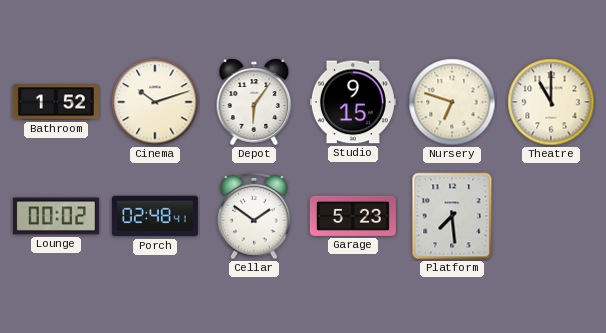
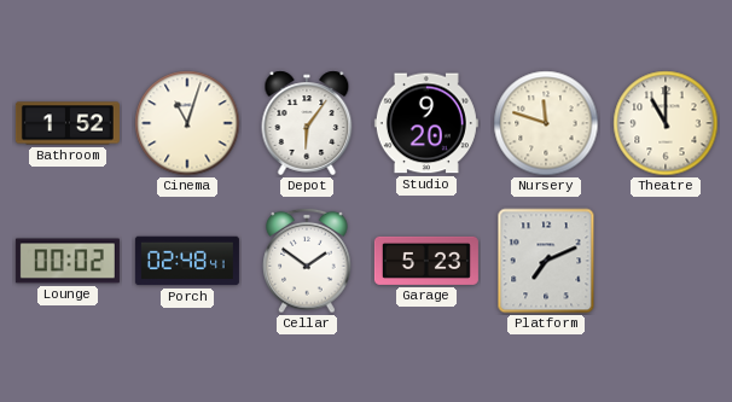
Cinema: 10:12 -> 11:03
Studio: 9:15 -> 9:20
Nursery: 6:48 -> 11:48
Platform: 7:29 -> 7:11
